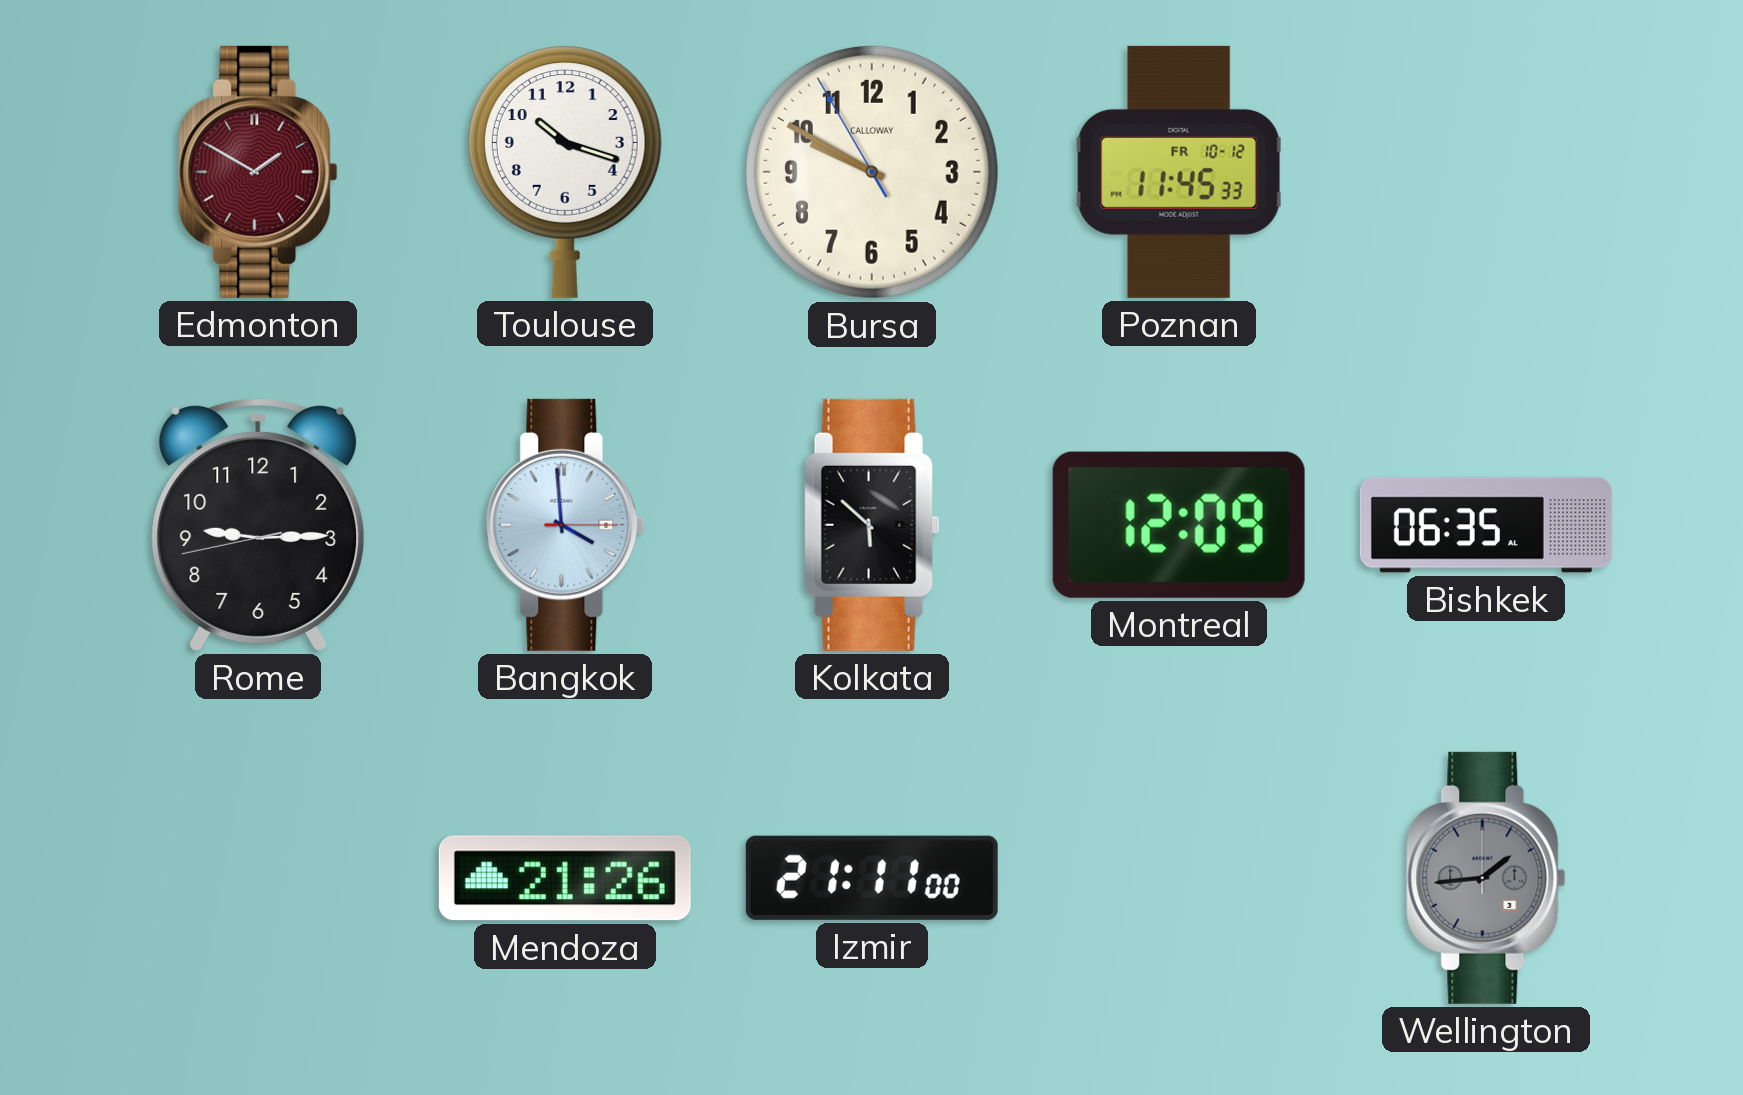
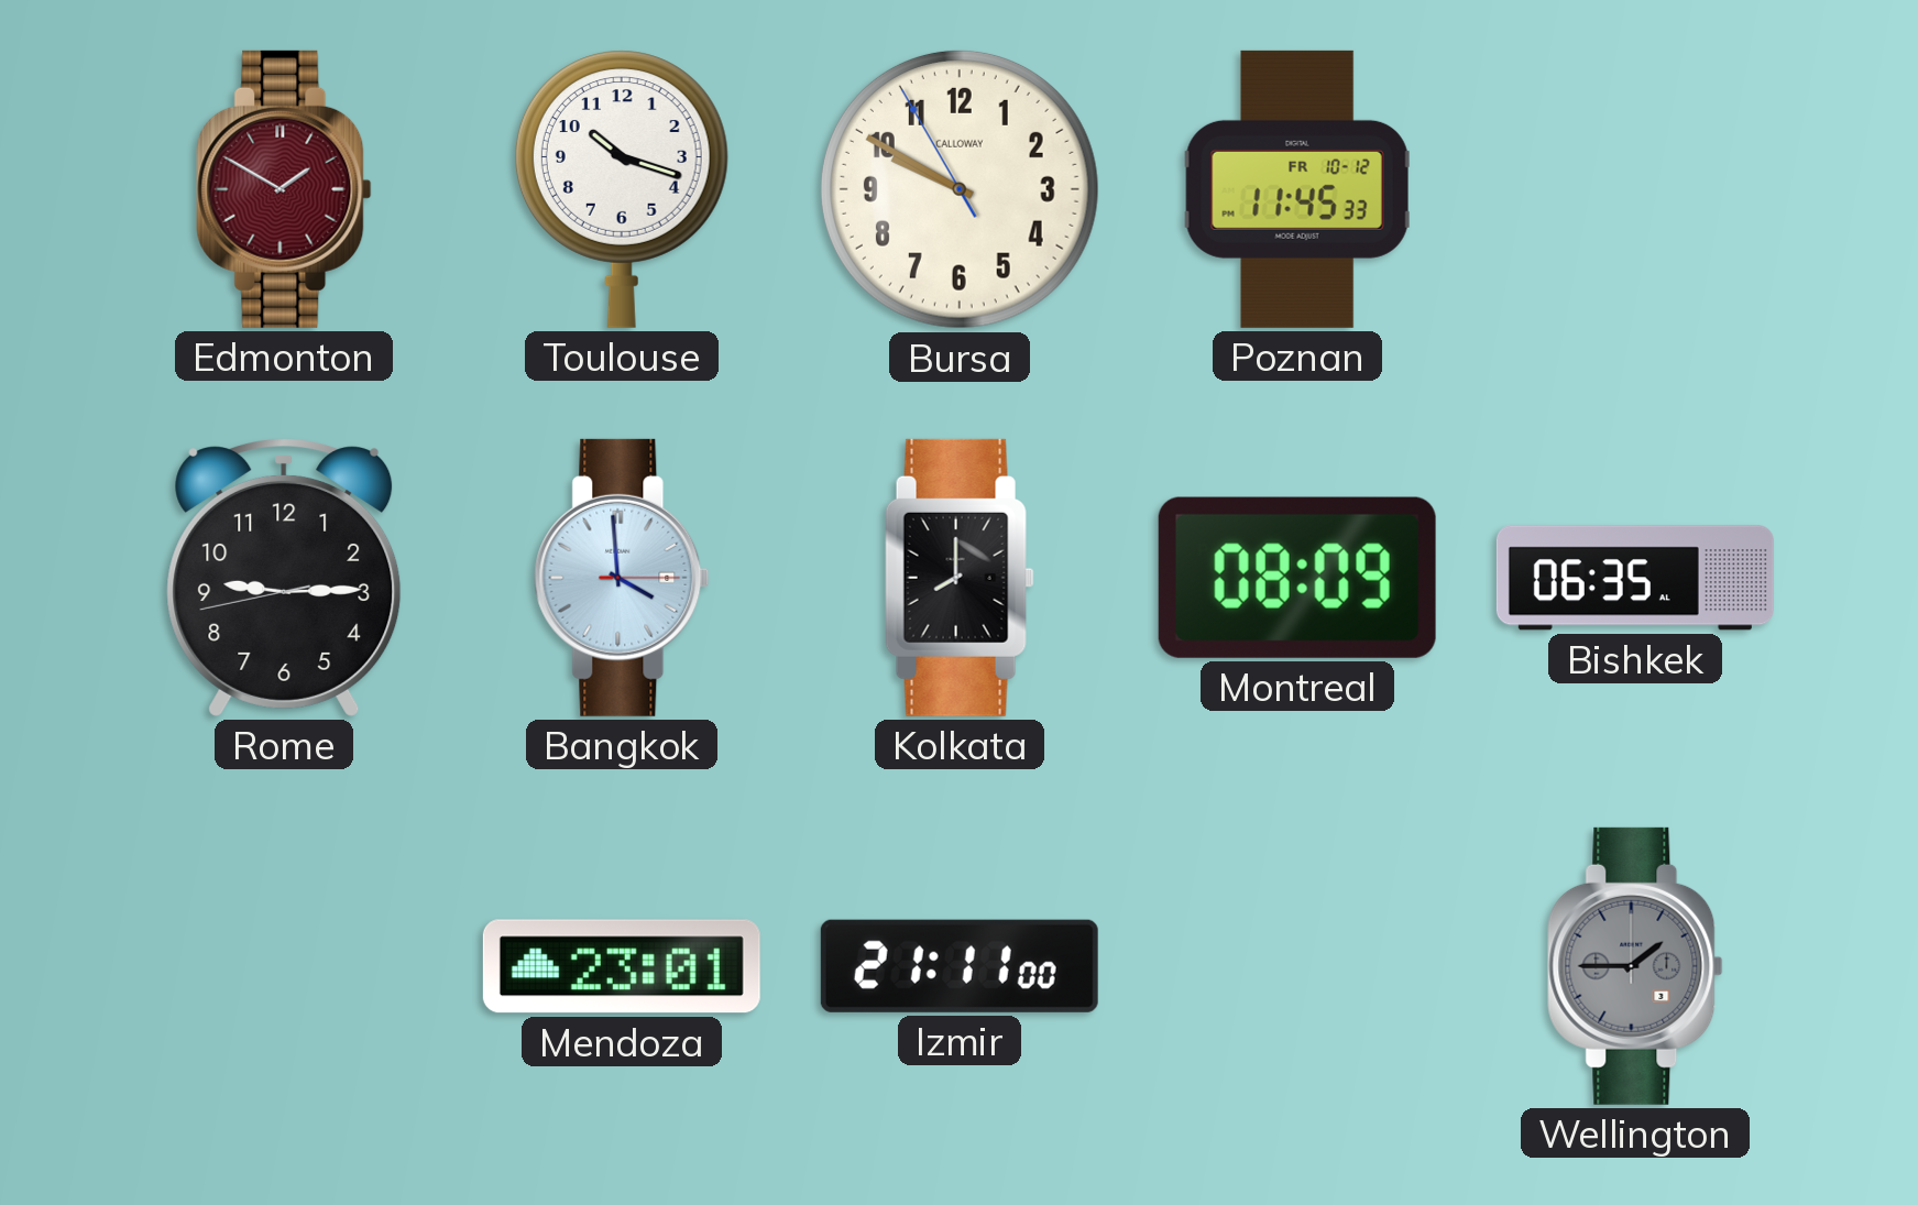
Kolkata: 5:52 -> 8:00
Montreal: 12:09 -> 08:09
Mendoza: 21:26 -> 23:01
Wellington: 1:44 -> 1:45
